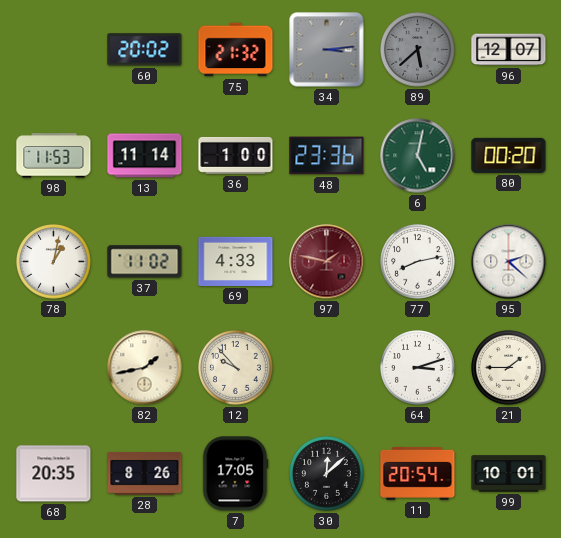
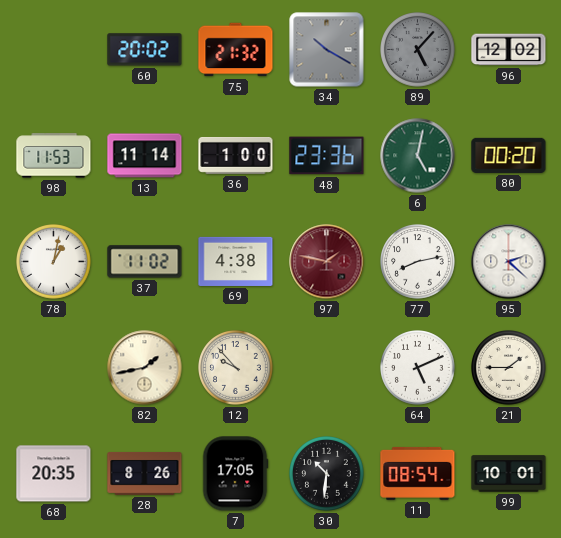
34: 3:14 -> 10:20
89: 5:38 -> 5:07
96: 12:07 -> 12:02
69: 4:33 -> 4:38
64: 3:12 -> 5:11
30: 12:08 -> 10:31
11: 20:54 -> 08:54
